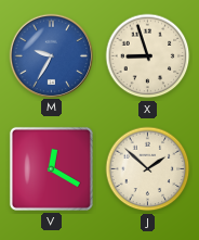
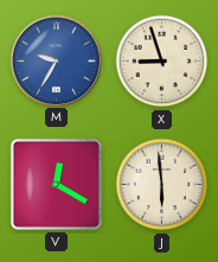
J: 1:52 -> 5:59
